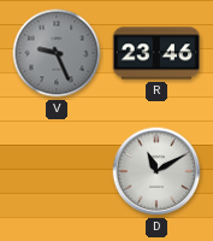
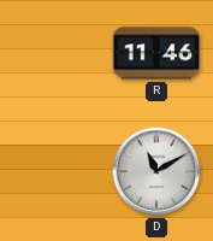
V: 9:26 -> none
R: 23:46 -> 11:46
